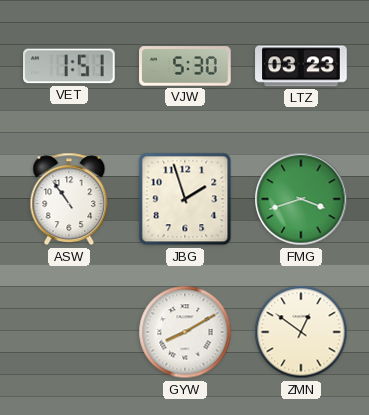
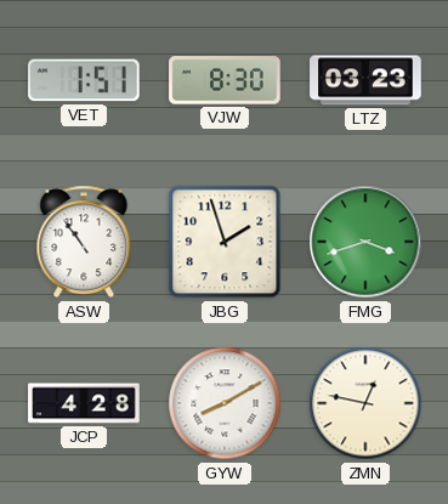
VJW: 5:30 -> 8:30
JCP: none -> 4:28
ZMN: 12:51 -> 12:47
